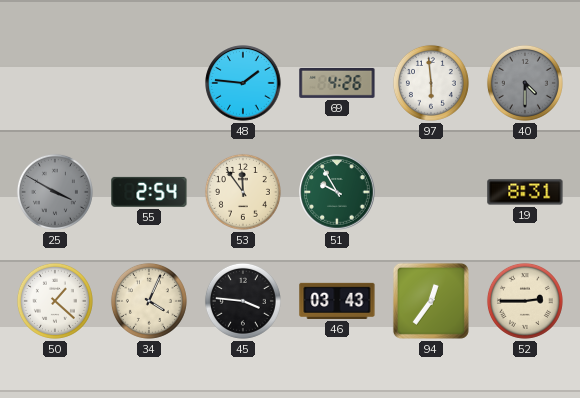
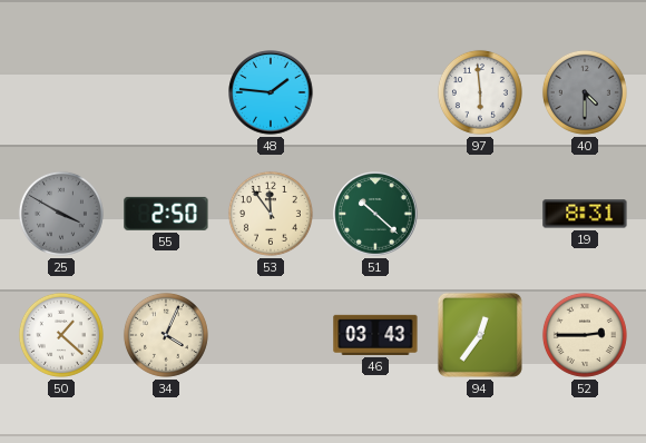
69: 4:26 -> none
55: 2:54 -> 2:50
51: 9:55 -> 10:22
45: 3:46 -> none
